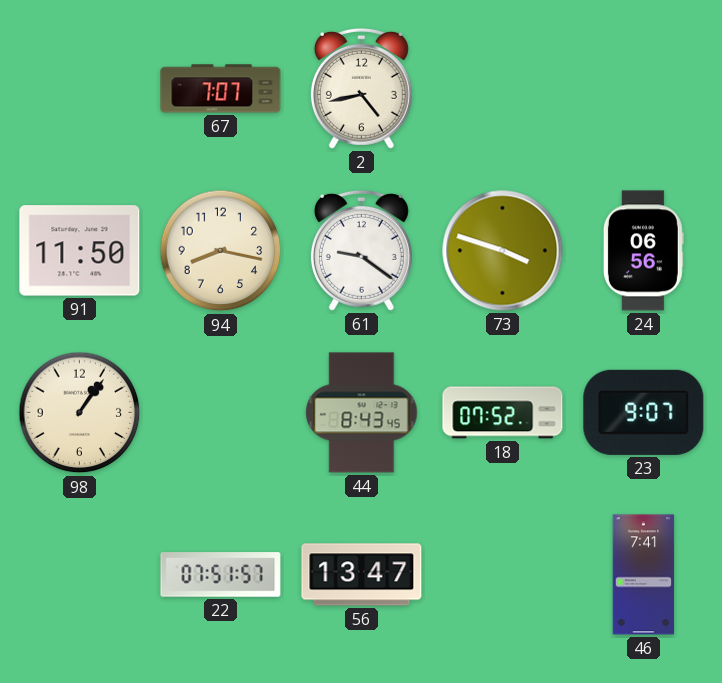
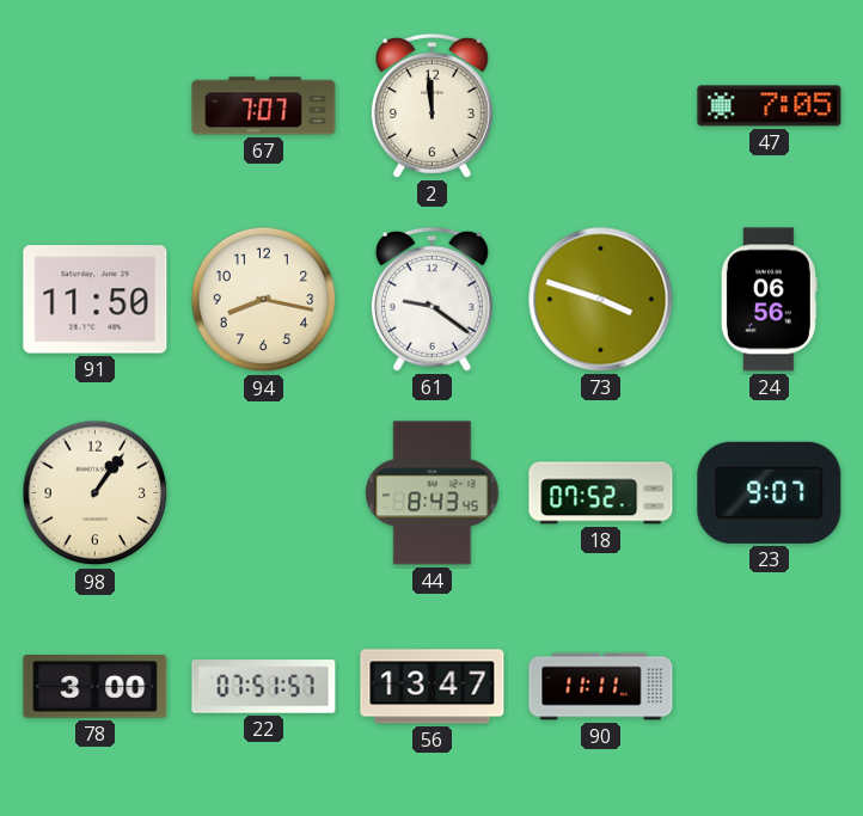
2: 4:43 -> 11:59
47: none -> 7:05
78: none -> 3:00
90: none -> 11:11
46: 7:41 -> none
